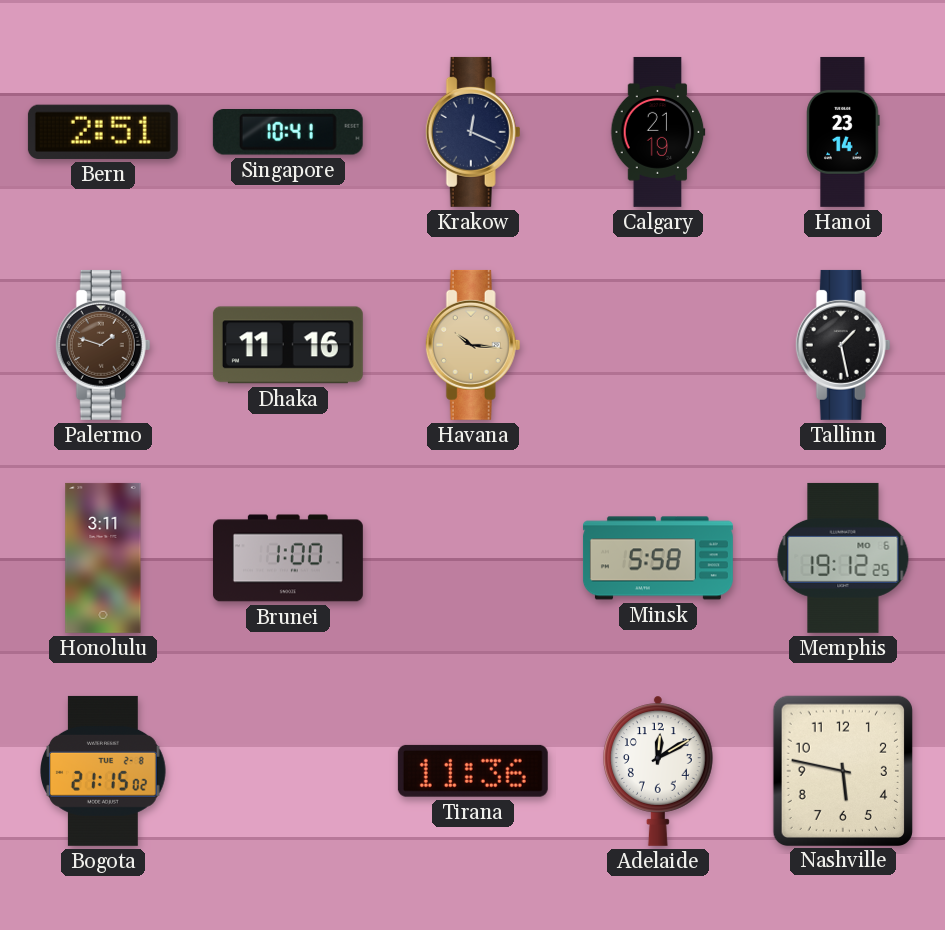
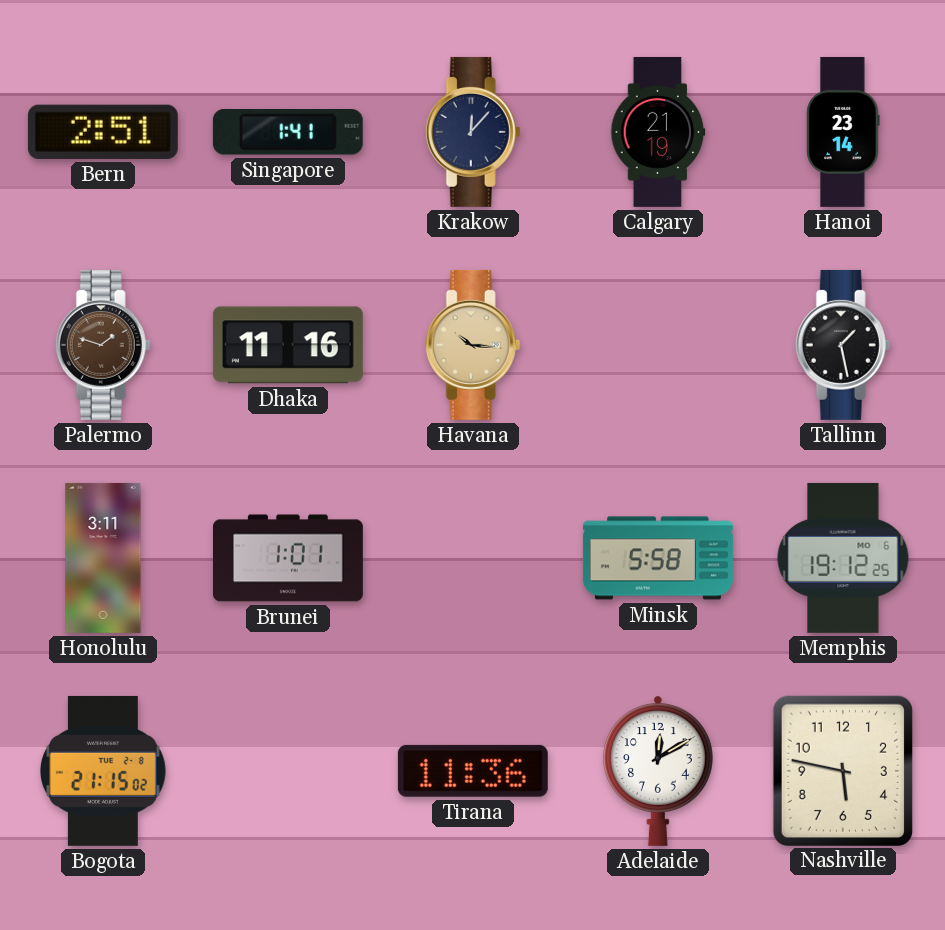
Singapore: 10:41 -> 1:41
Krakow: 12:19 -> 12:07
Brunei: 1:00 -> 1:01
